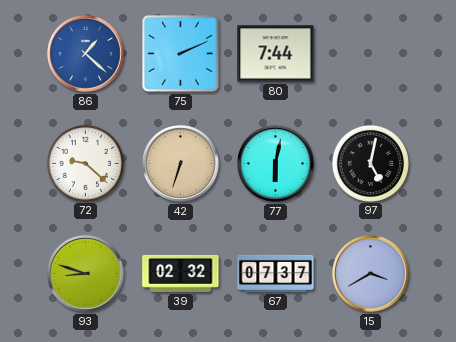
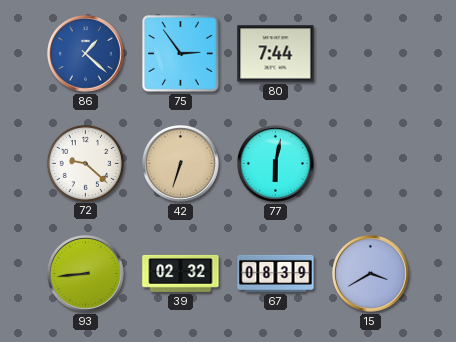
75: 2:11 -> 2:54
97: 5:02 -> none
93: 8:48 -> 8:44
67: 07:37 -> 08:39
